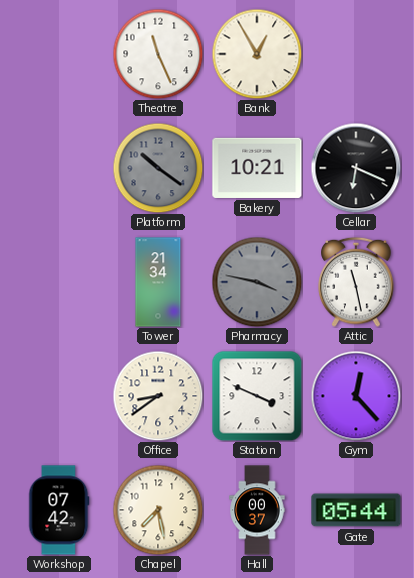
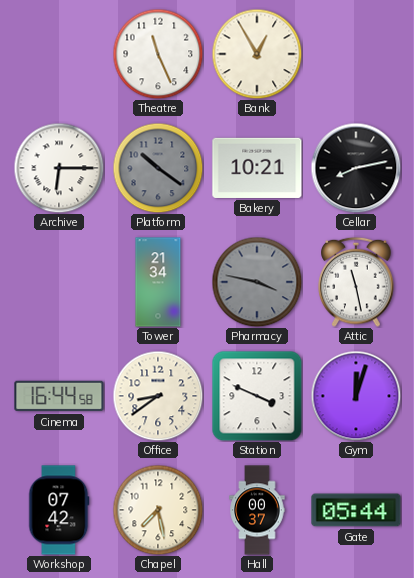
Archive: none -> 6:15
Cellar: 6:19 -> 8:13
Cinema: none -> 16:44
Gym: 12:23 -> 12:03
